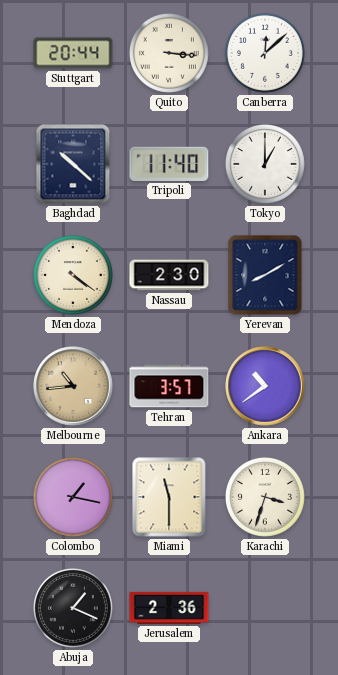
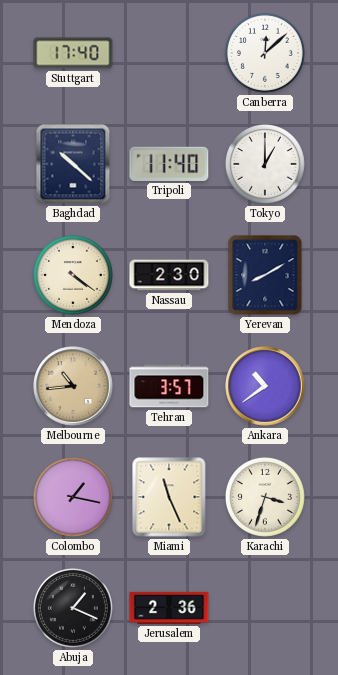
Stuttgart: 20:44 -> 17:40
Quito: 3:16 -> none
Miami: 11:30 -> 11:26
